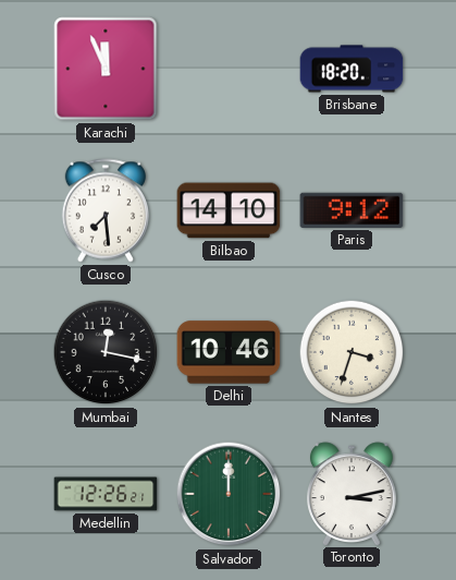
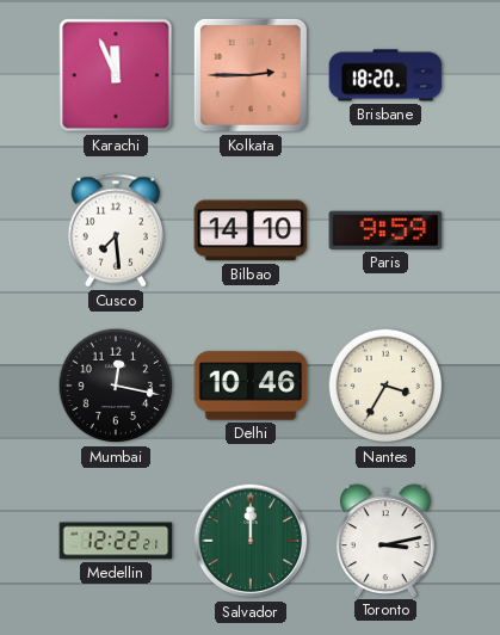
Kolkata: none -> 2:45
Paris: 9:12 -> 9:59
Nantes: 3:33 -> 3:35
Medellin: 12:26 -> 12:22
